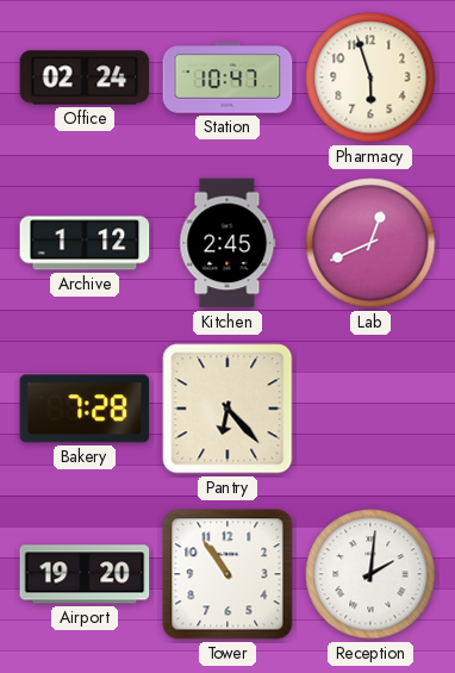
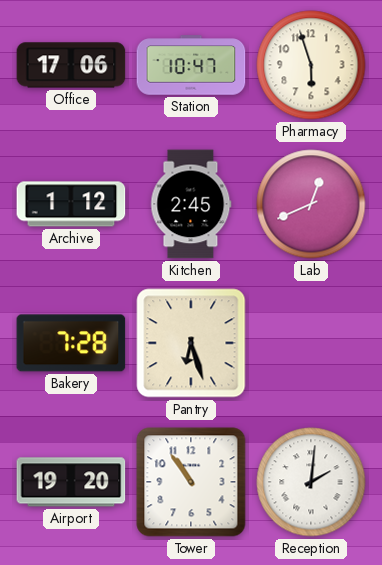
Office: 02:24 -> 17:06
Pantry: 6:23 -> 6:27
